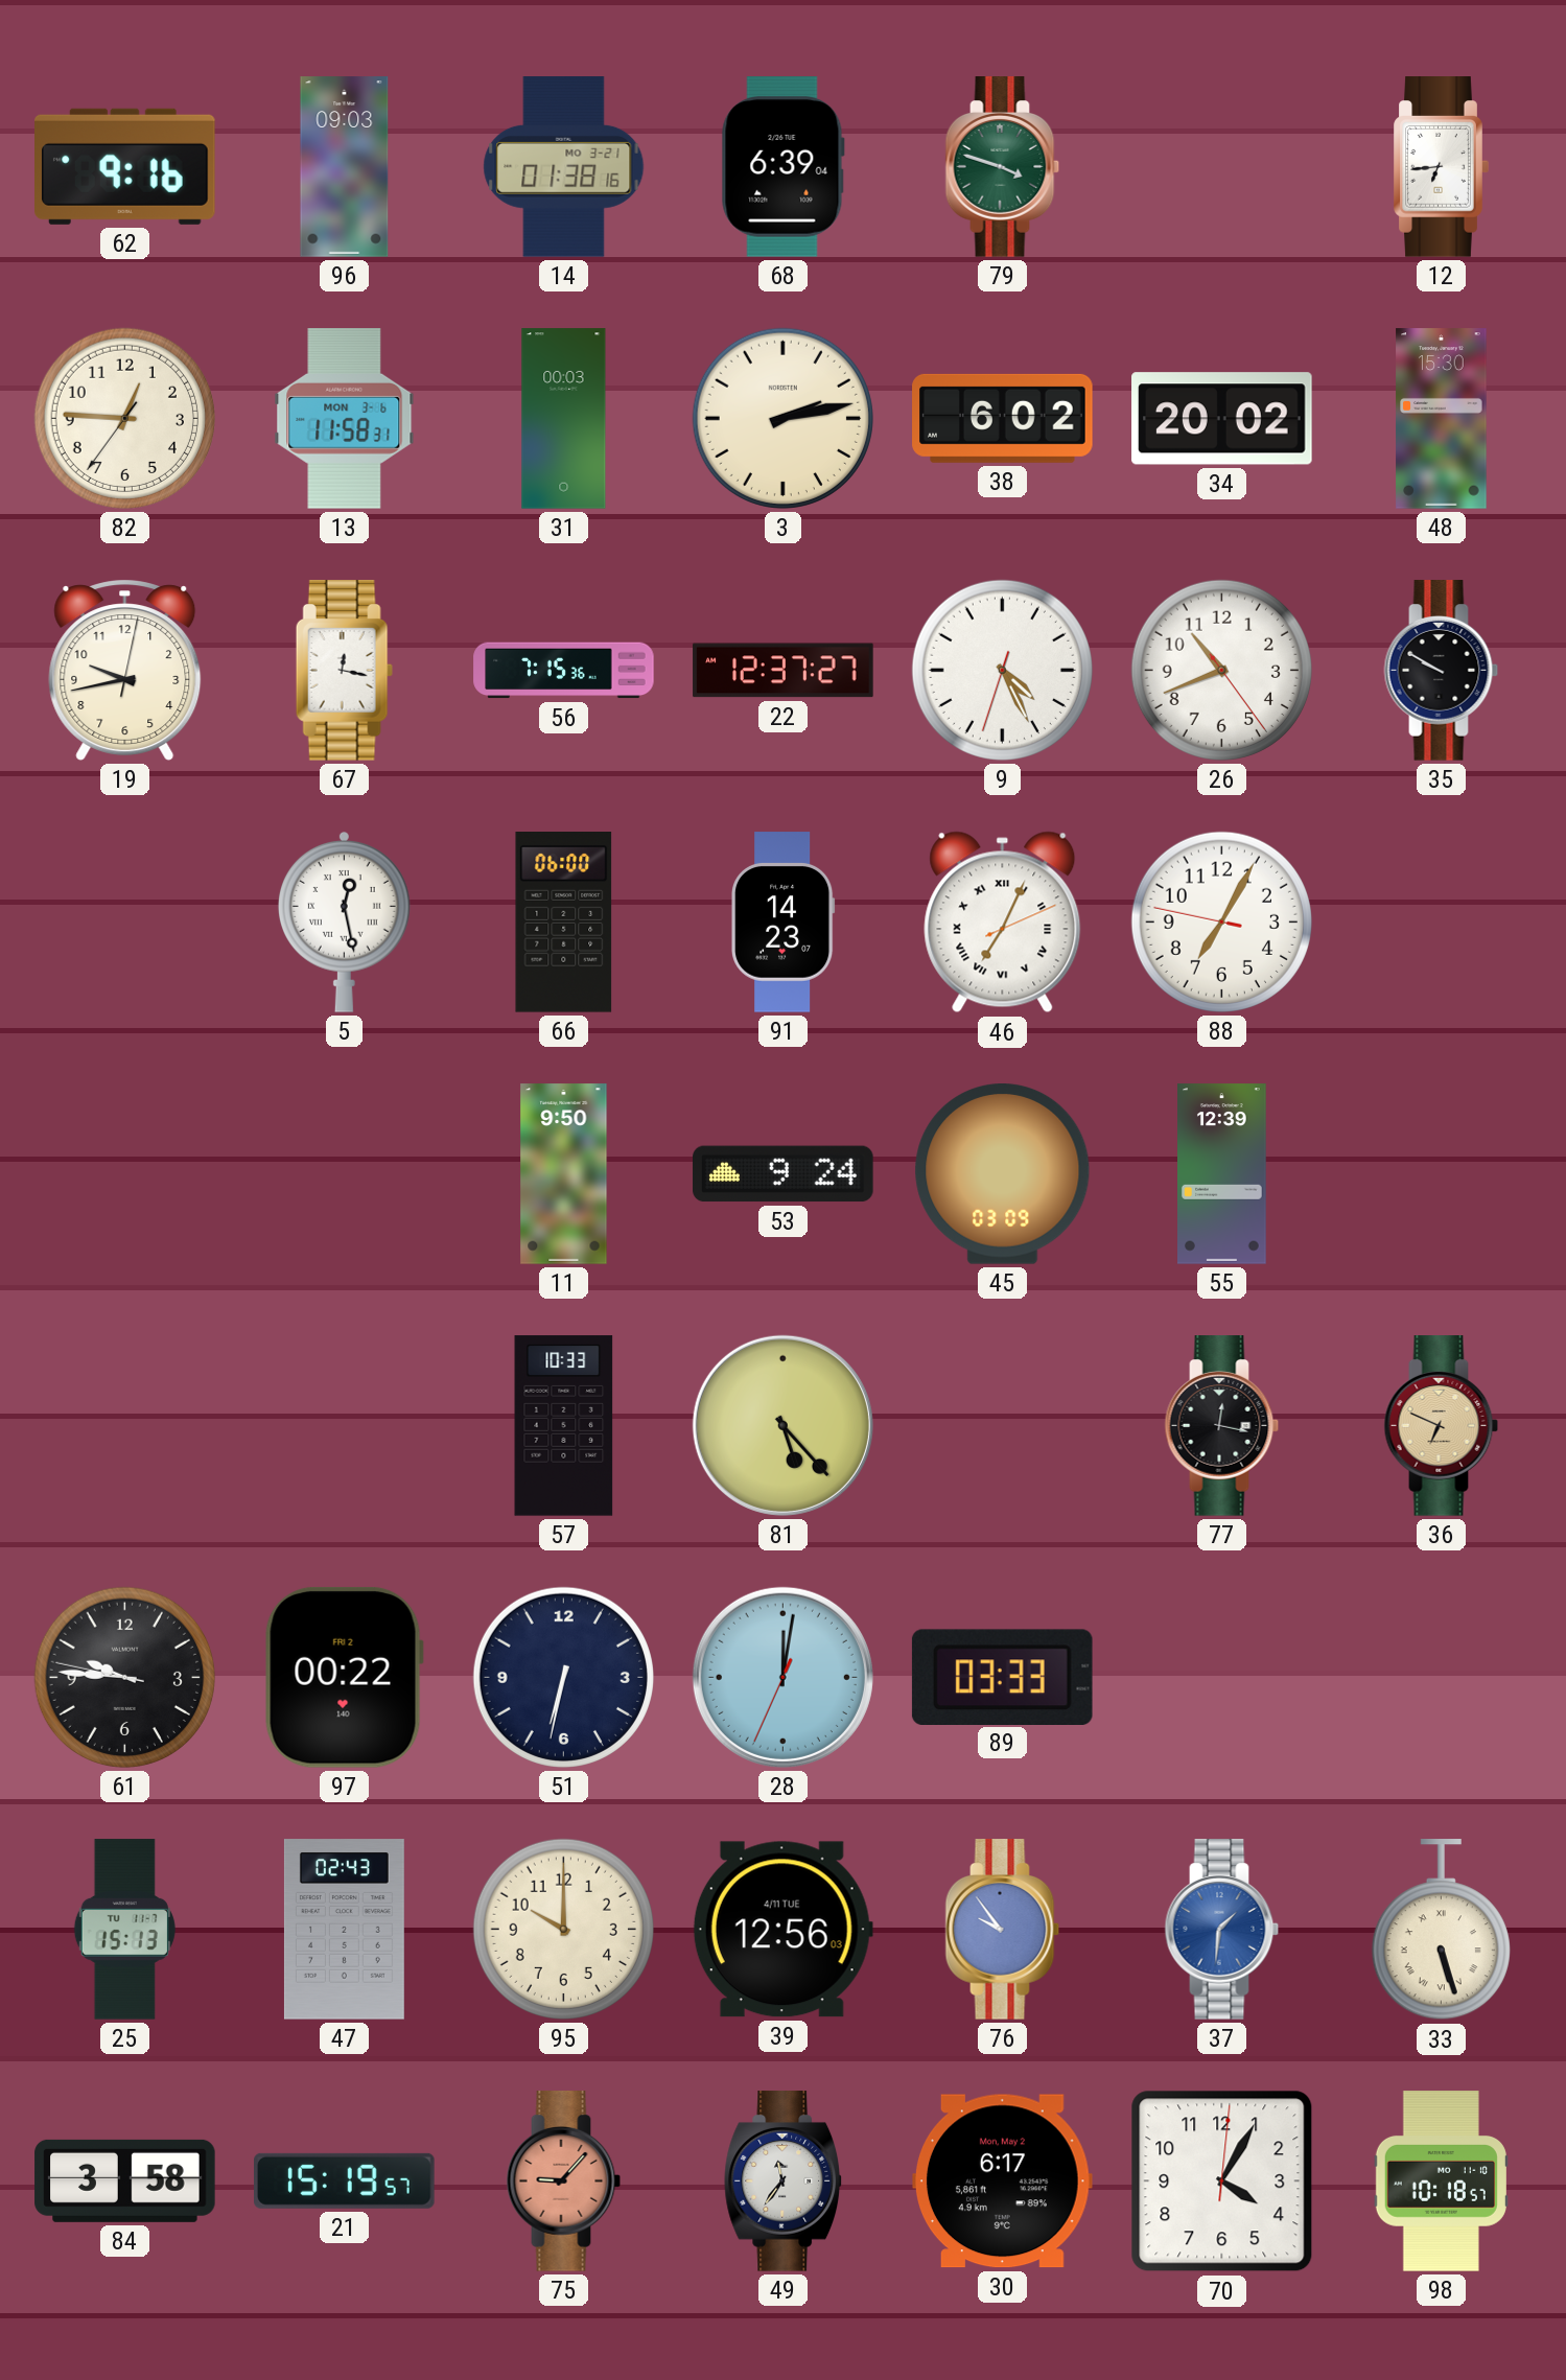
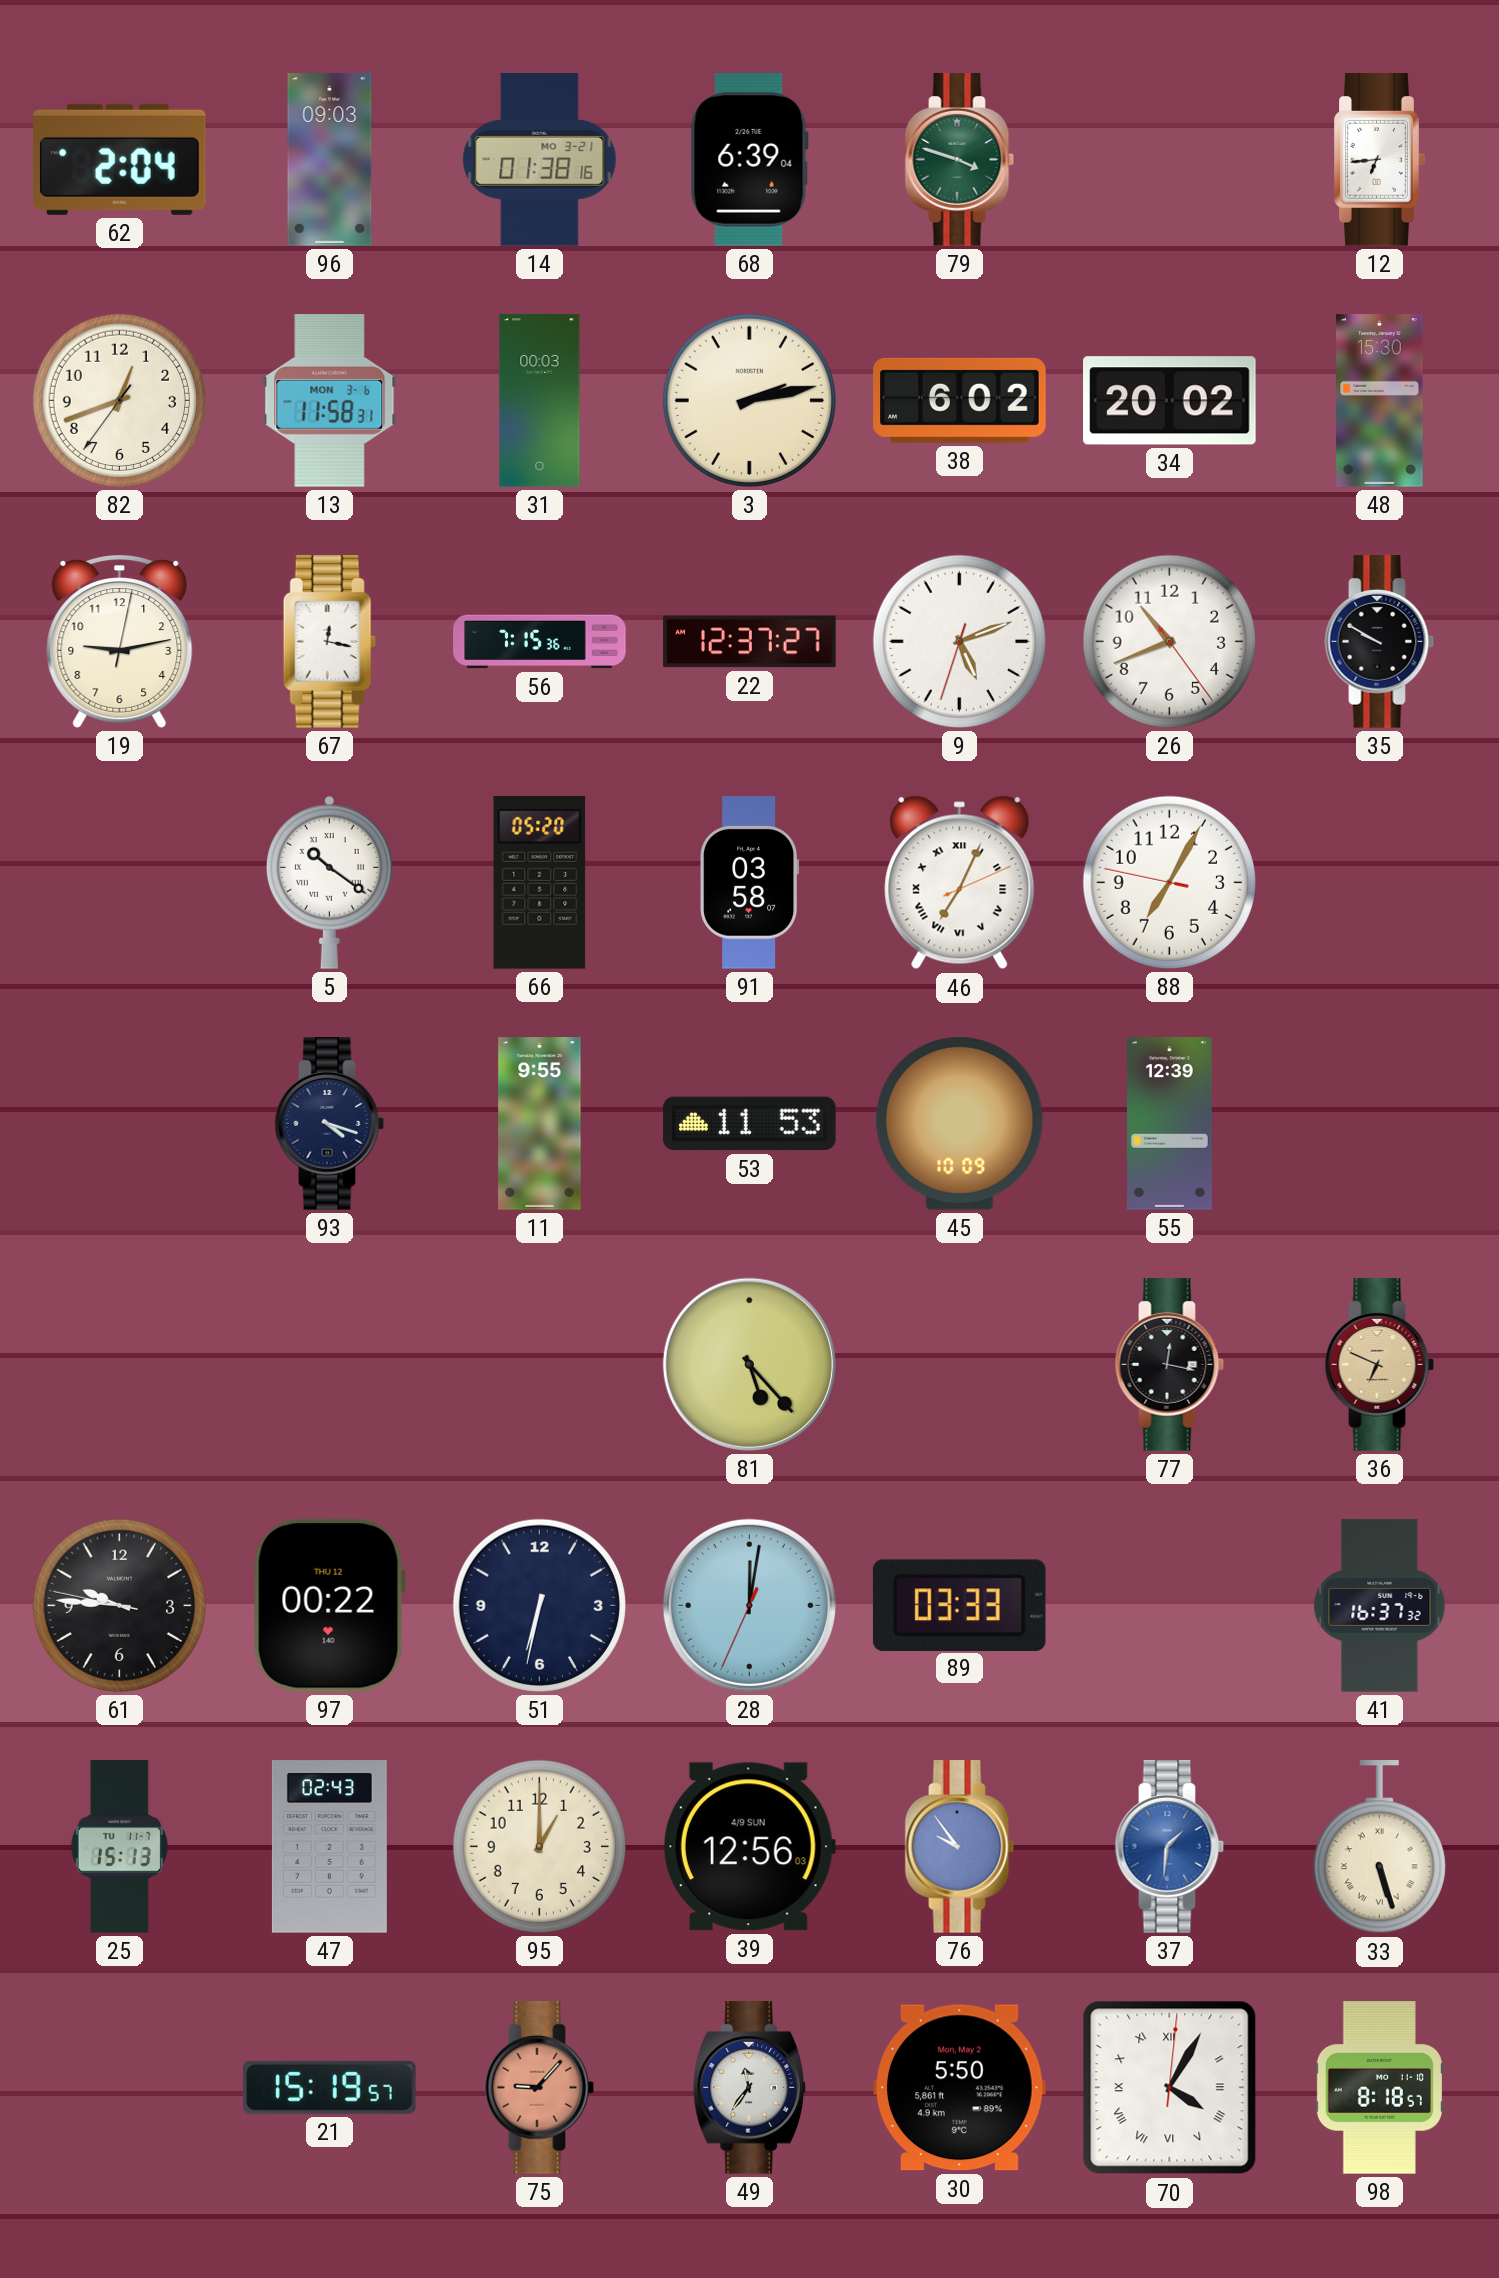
62: 9:16 -> 2:04
82: 12:45 -> 12:41
19: 9:43 -> 9:13
9: 4:25 -> 5:11
5: 12:28 -> 10:21
66: 06:00 -> 05:20
91: 14:23 -> 03:58
93: none -> 4:18
11: 9:50 -> 9:55
53: 9:24 -> 11:53
45: 03:09 -> 10:09
57: 10:33 -> none
97 date: FRI 2 -> THU 12
41: none -> 16:37
95: 10:00 -> 1:00
39 date: 4/11 TUE -> 4/9 SUN
84: 3:58 -> none
30: 6:17 -> 5:50
70 numerals: Arabic -> Roman
98: 10:18 -> 8:18
